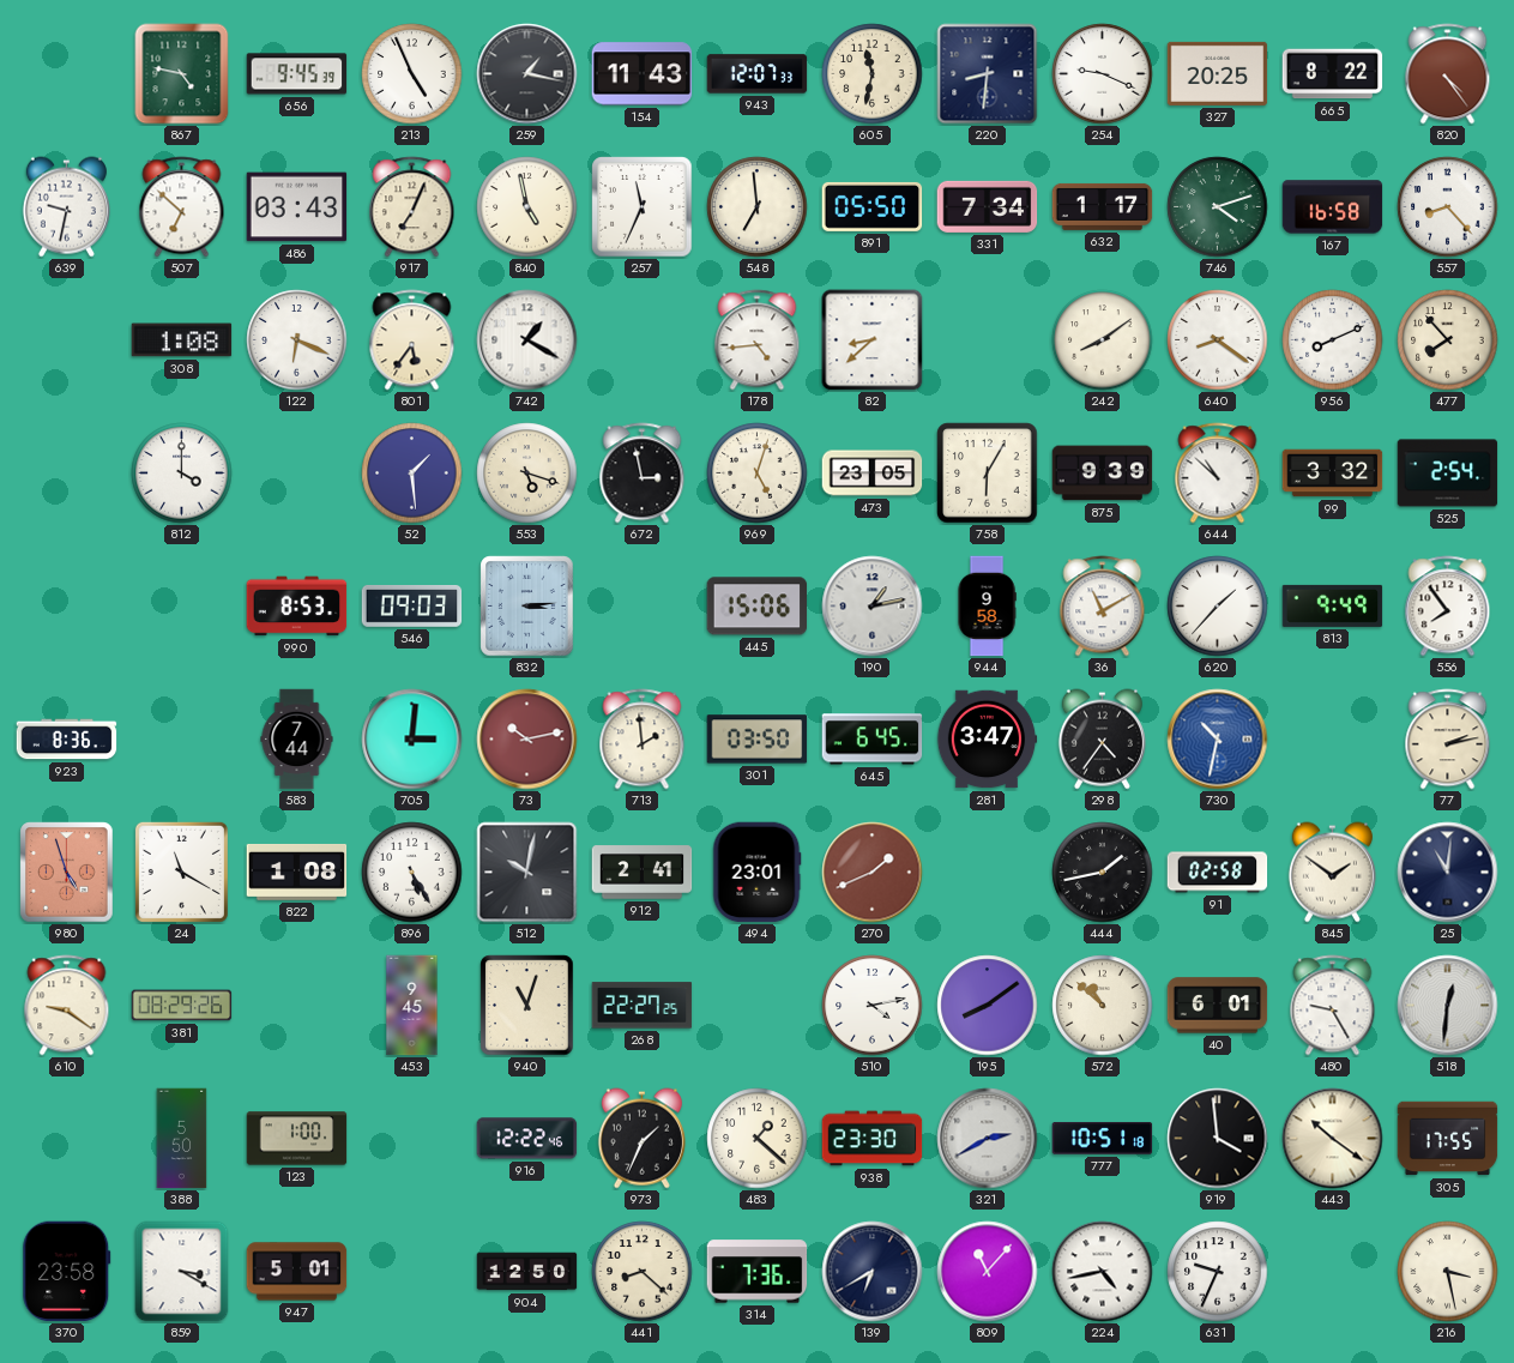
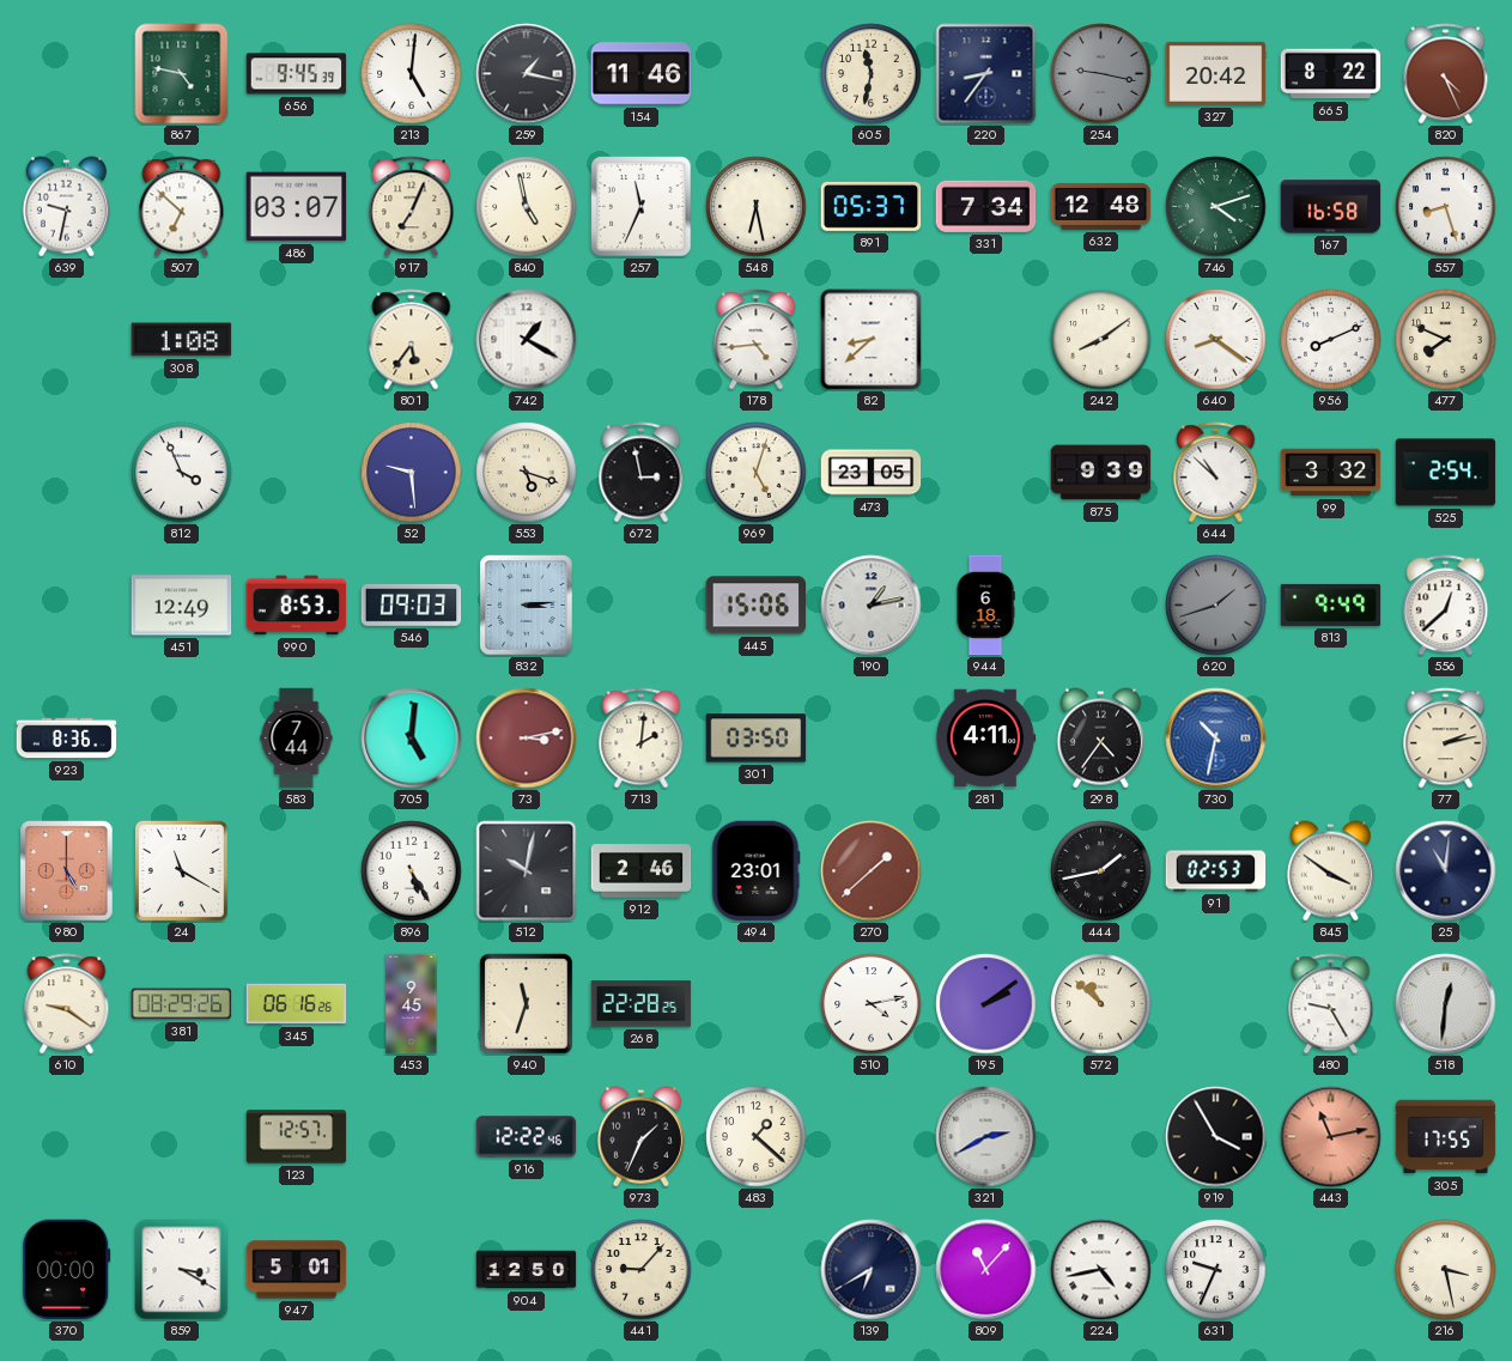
213: 4:56 -> 5:01
154: 11:43 -> 11:46
943: 12:07 -> none
220: 8:31 -> 8:36
254: 9:19 -> 9:17
254 dial: white -> grey
327: 20:25 -> 20:42
820: 4:24 -> 4:26
486: 03:43 -> 03:07
548: 6:59 -> 6:28
891: 05:50 -> 05:37
632: 1:17 -> 12:48
557: 8:23 -> 8:27
122: 6:19 -> none
477: 7:53 -> 7:49
812: 4:00 -> 3:56
52: 1:29 -> 9:29
758: 6:05 -> none
451: none -> 12:49
944: 9:58 -> 6:18
36: 11:10 -> none
620: 1:37 -> 1:42
620 dial: white -> grey
556: 7:54 -> 12:38
705: 3:01 -> 5:01
73: 10:13 -> 3:13
713: 1:59 -> 2:01
645: 6:45 -> none
281: 3:47 -> 4:11
980: 4:57 -> 5:00
822: 1:08 -> none
912: 2:41 -> 2:46
270: 1:41 -> 1:38
91: 02:58 -> 02:53
845: 1:51 -> 3:51
345: none -> 06:16
940: 11:03 -> 11:33
268: 22:27 -> 22:28
195: 8:09 -> 2:09
40: 6:01 -> none
388: 5:50 -> none
123: 1:00 -> 12:57
938: 23:30 -> none
777: 10:51 -> none
919: 3:59 -> 3:55
443: 10:21 -> 11:13
443 dial: cream -> salmon
370: 23:58 -> 00:00
441: 8:22 -> 9:07
314: 7:36 -> none
